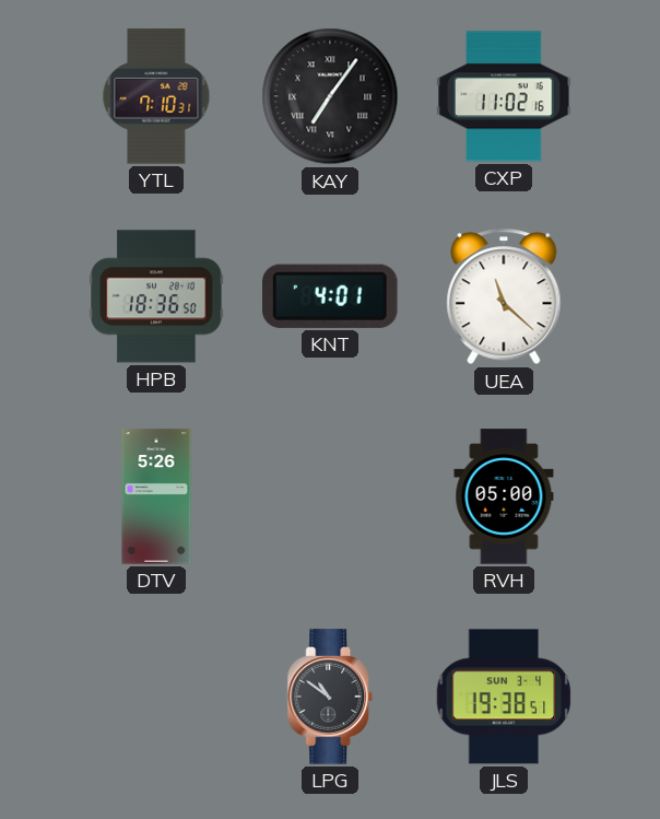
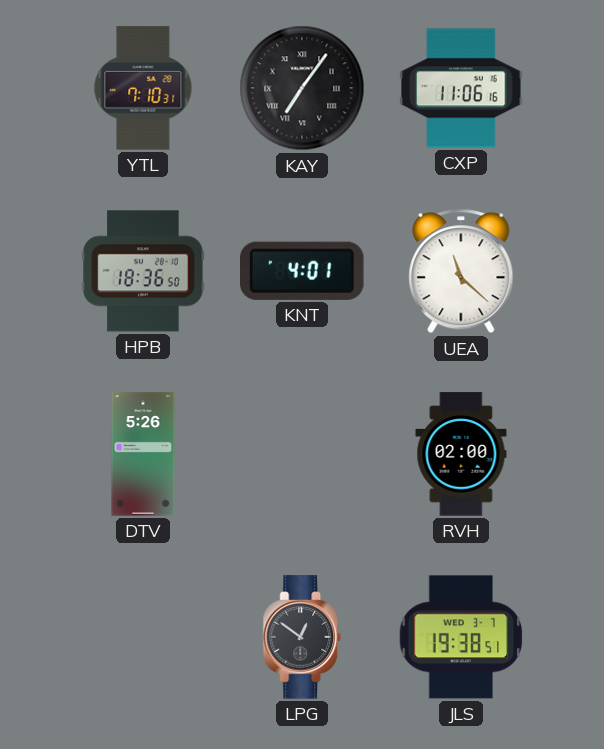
CXP: 11:02 -> 11:06
RVH: 05:00 -> 02:00
LPG: 10:51 -> 12:51
JLS date: SUN 3-4 -> WED 3-7
